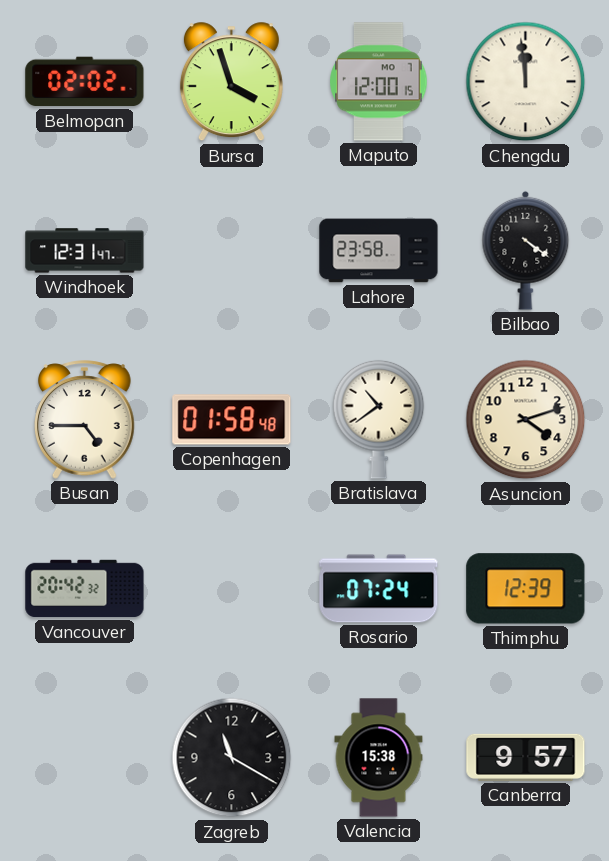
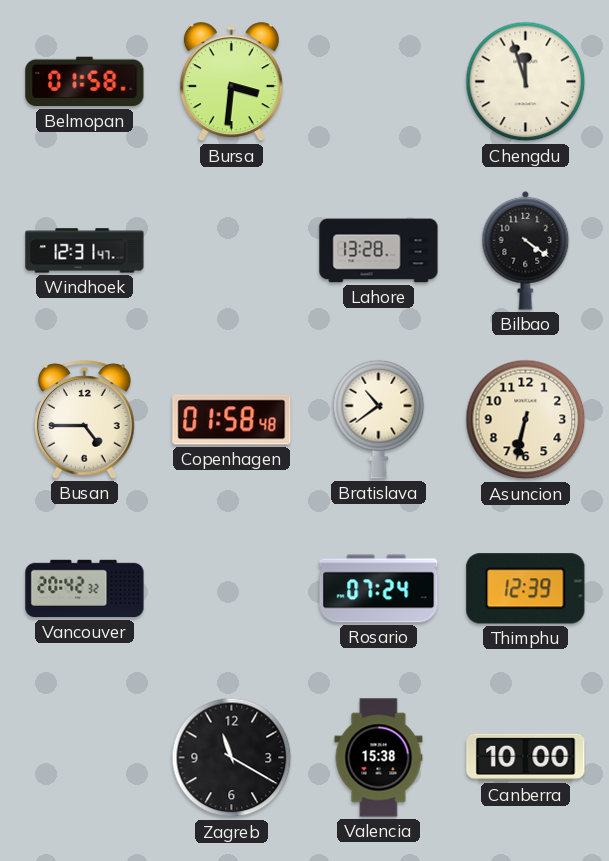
Belmopan: 02:02 -> 01:58
Bursa: 3:57 -> 3:31
Maputo: 12:00 -> none
Chengdu: 11:59 -> 11:57
Lahore: 23:58 -> 13:28
Asuncion: 4:12 -> 6:32
Canberra: 9:57 -> 10:00
